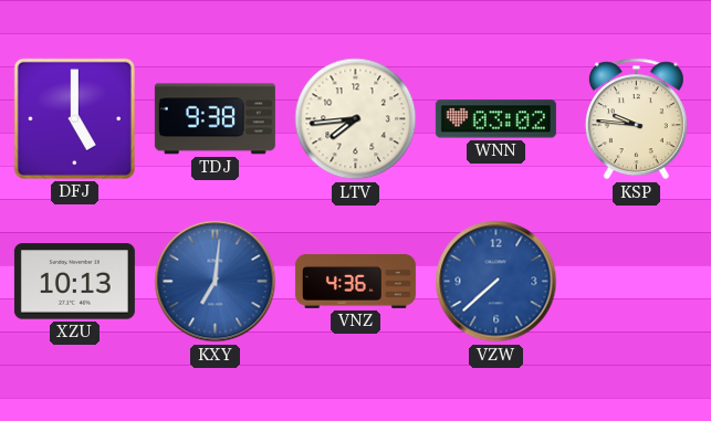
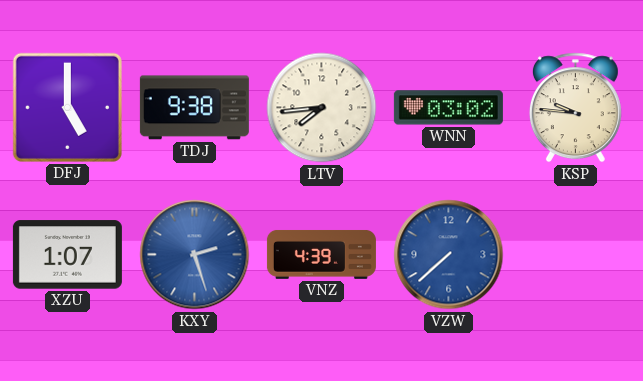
XZU: 10:13 -> 1:07
KXY: 7:01 -> 2:27
VNZ: 4:36 -> 4:39
